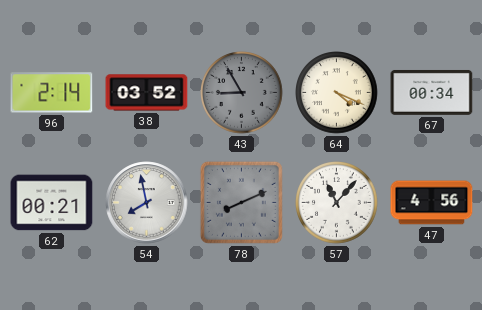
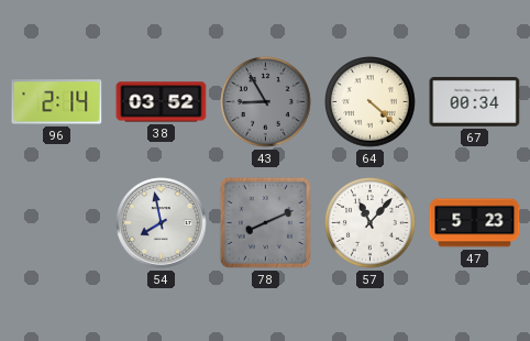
64: 4:19 -> 4:22
62: 00:21 -> none
47: 4:56 -> 5:23
